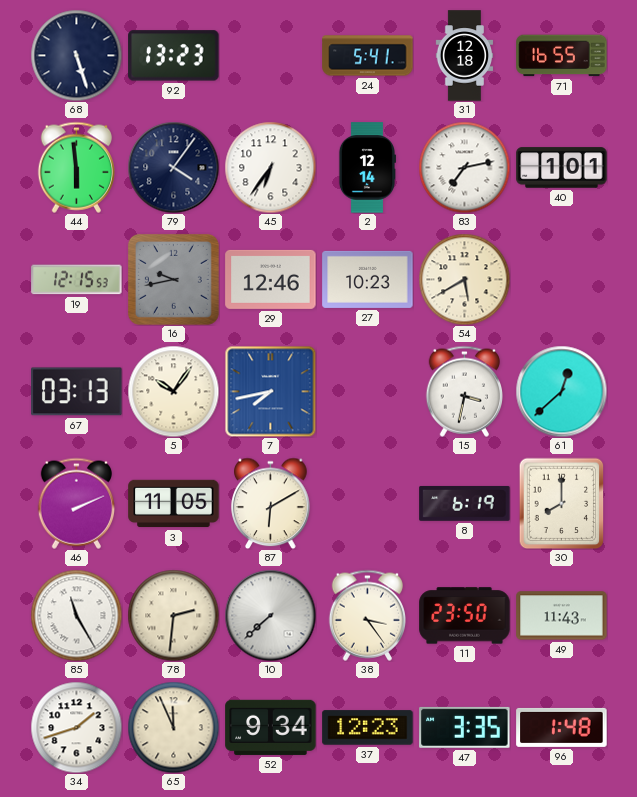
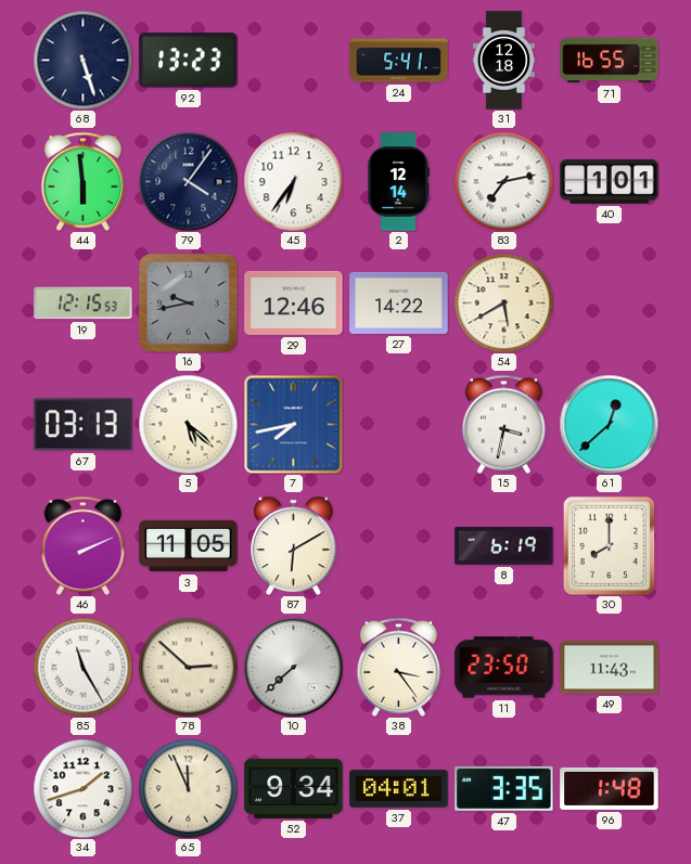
27: 10:23 -> 14:22
5: 10:06 -> 5:22
78: 2:31 -> 2:52
37: 12:23 -> 04:01
